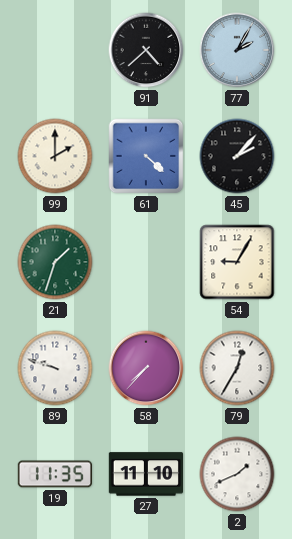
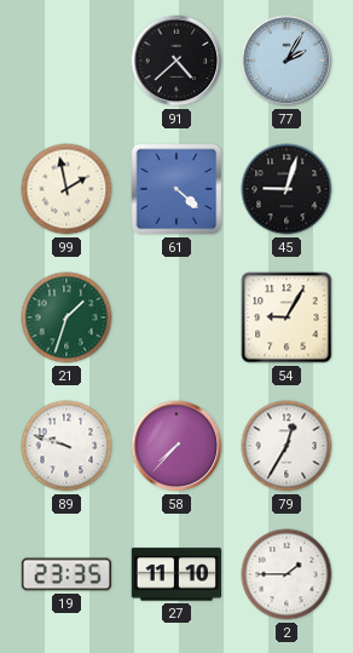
99: 2:00 -> 1:58
45: 2:07 -> 9:03
19: 11:35 -> 23:35
2: 1:41 -> 1:45
